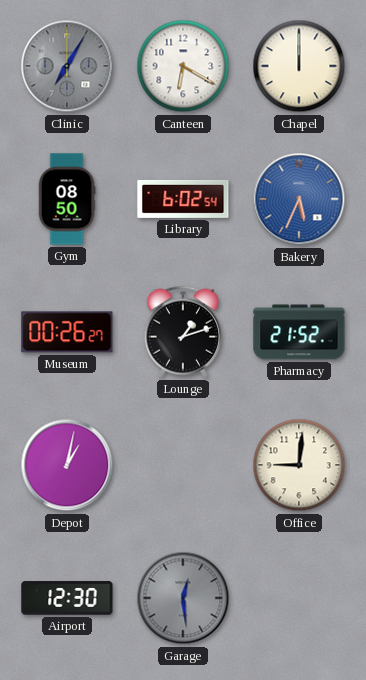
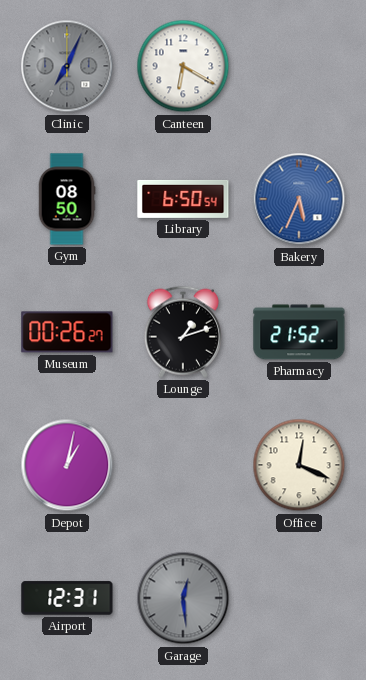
Clinic: 7:05 -> 7:04
Chapel: 12:00 -> none
Library: 6:02 -> 6:50
Office: 9:01 -> 12:19
Airport: 12:30 -> 12:31
